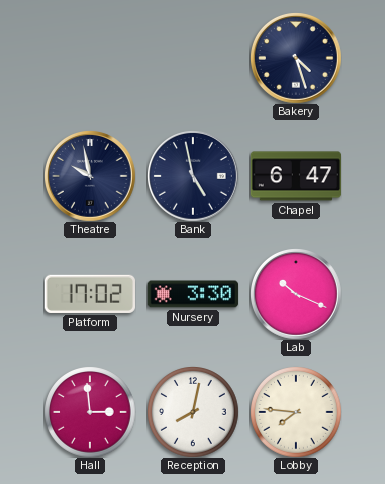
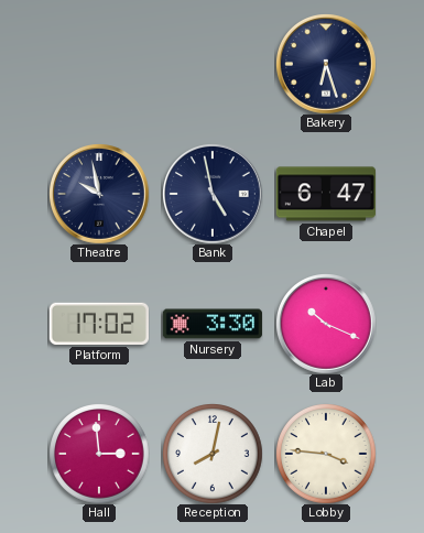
Bakery: 4:27 -> 6:27
Lobby: 7:46 -> 3:46
